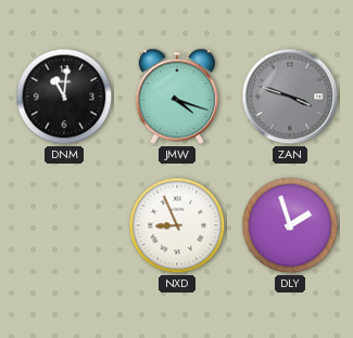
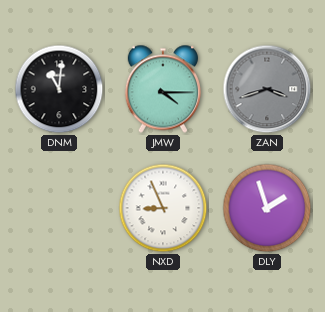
JMW: 4:18 -> 4:15
ZAN: 3:48 -> 3:42
